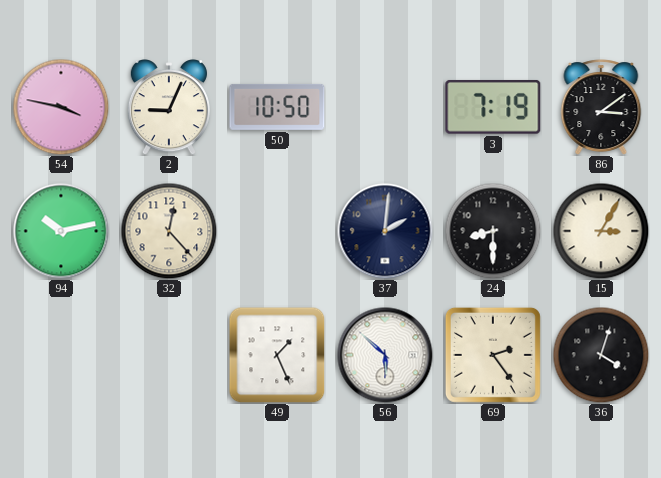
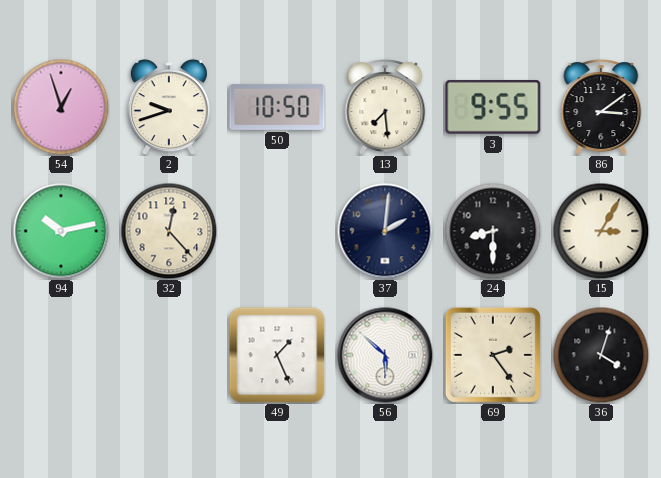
54: 3:47 -> 12:57
2: 9:04 -> 9:42
13: none -> 7:29
3: 7:19 -> 9:55
